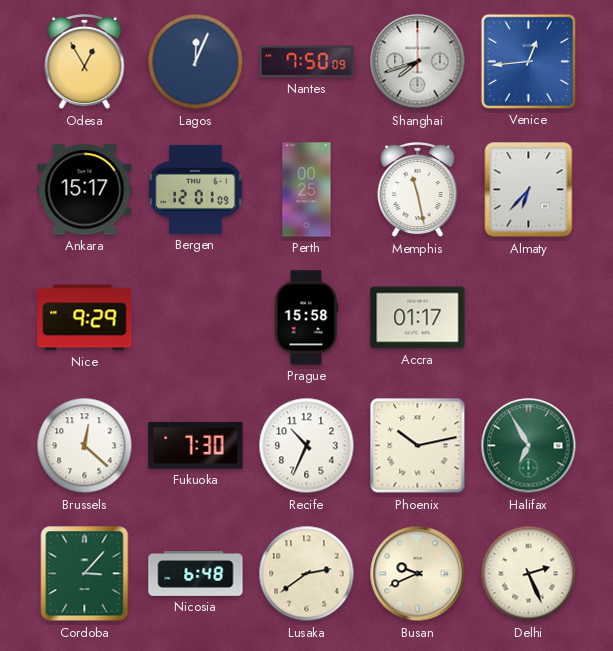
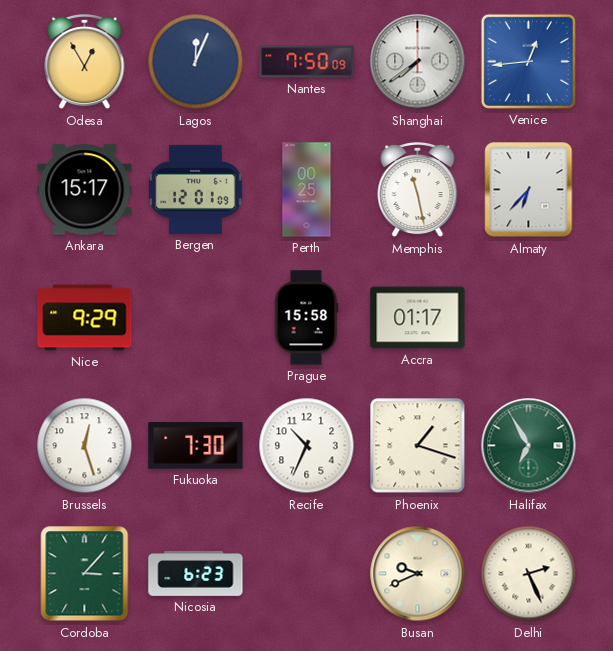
Shanghai: 7:42 -> 7:39
Brussels: 12:22 -> 12:27
Phoenix: 10:13 -> 1:18
Nicosia: 6:48 -> 6:23
Lusaka: 2:39 -> none
